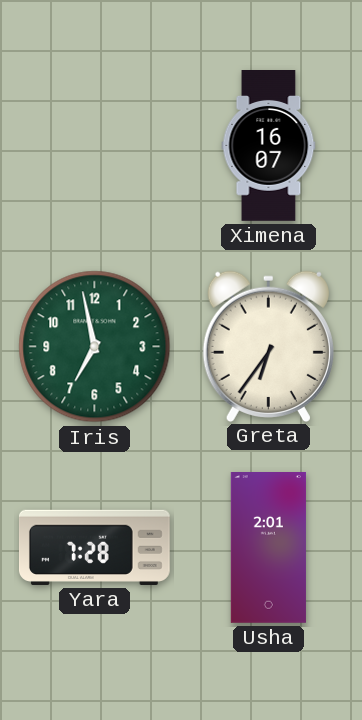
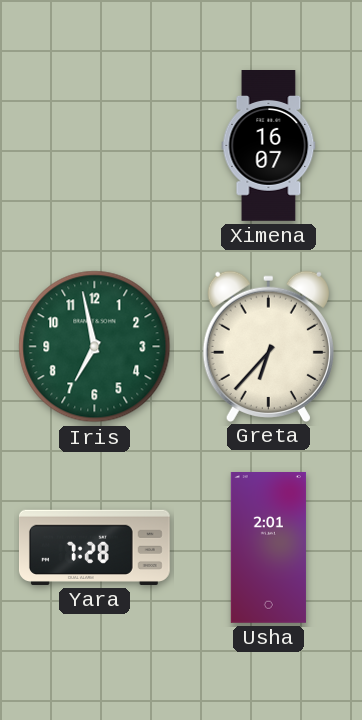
Greta: 6:36 -> 6:37
